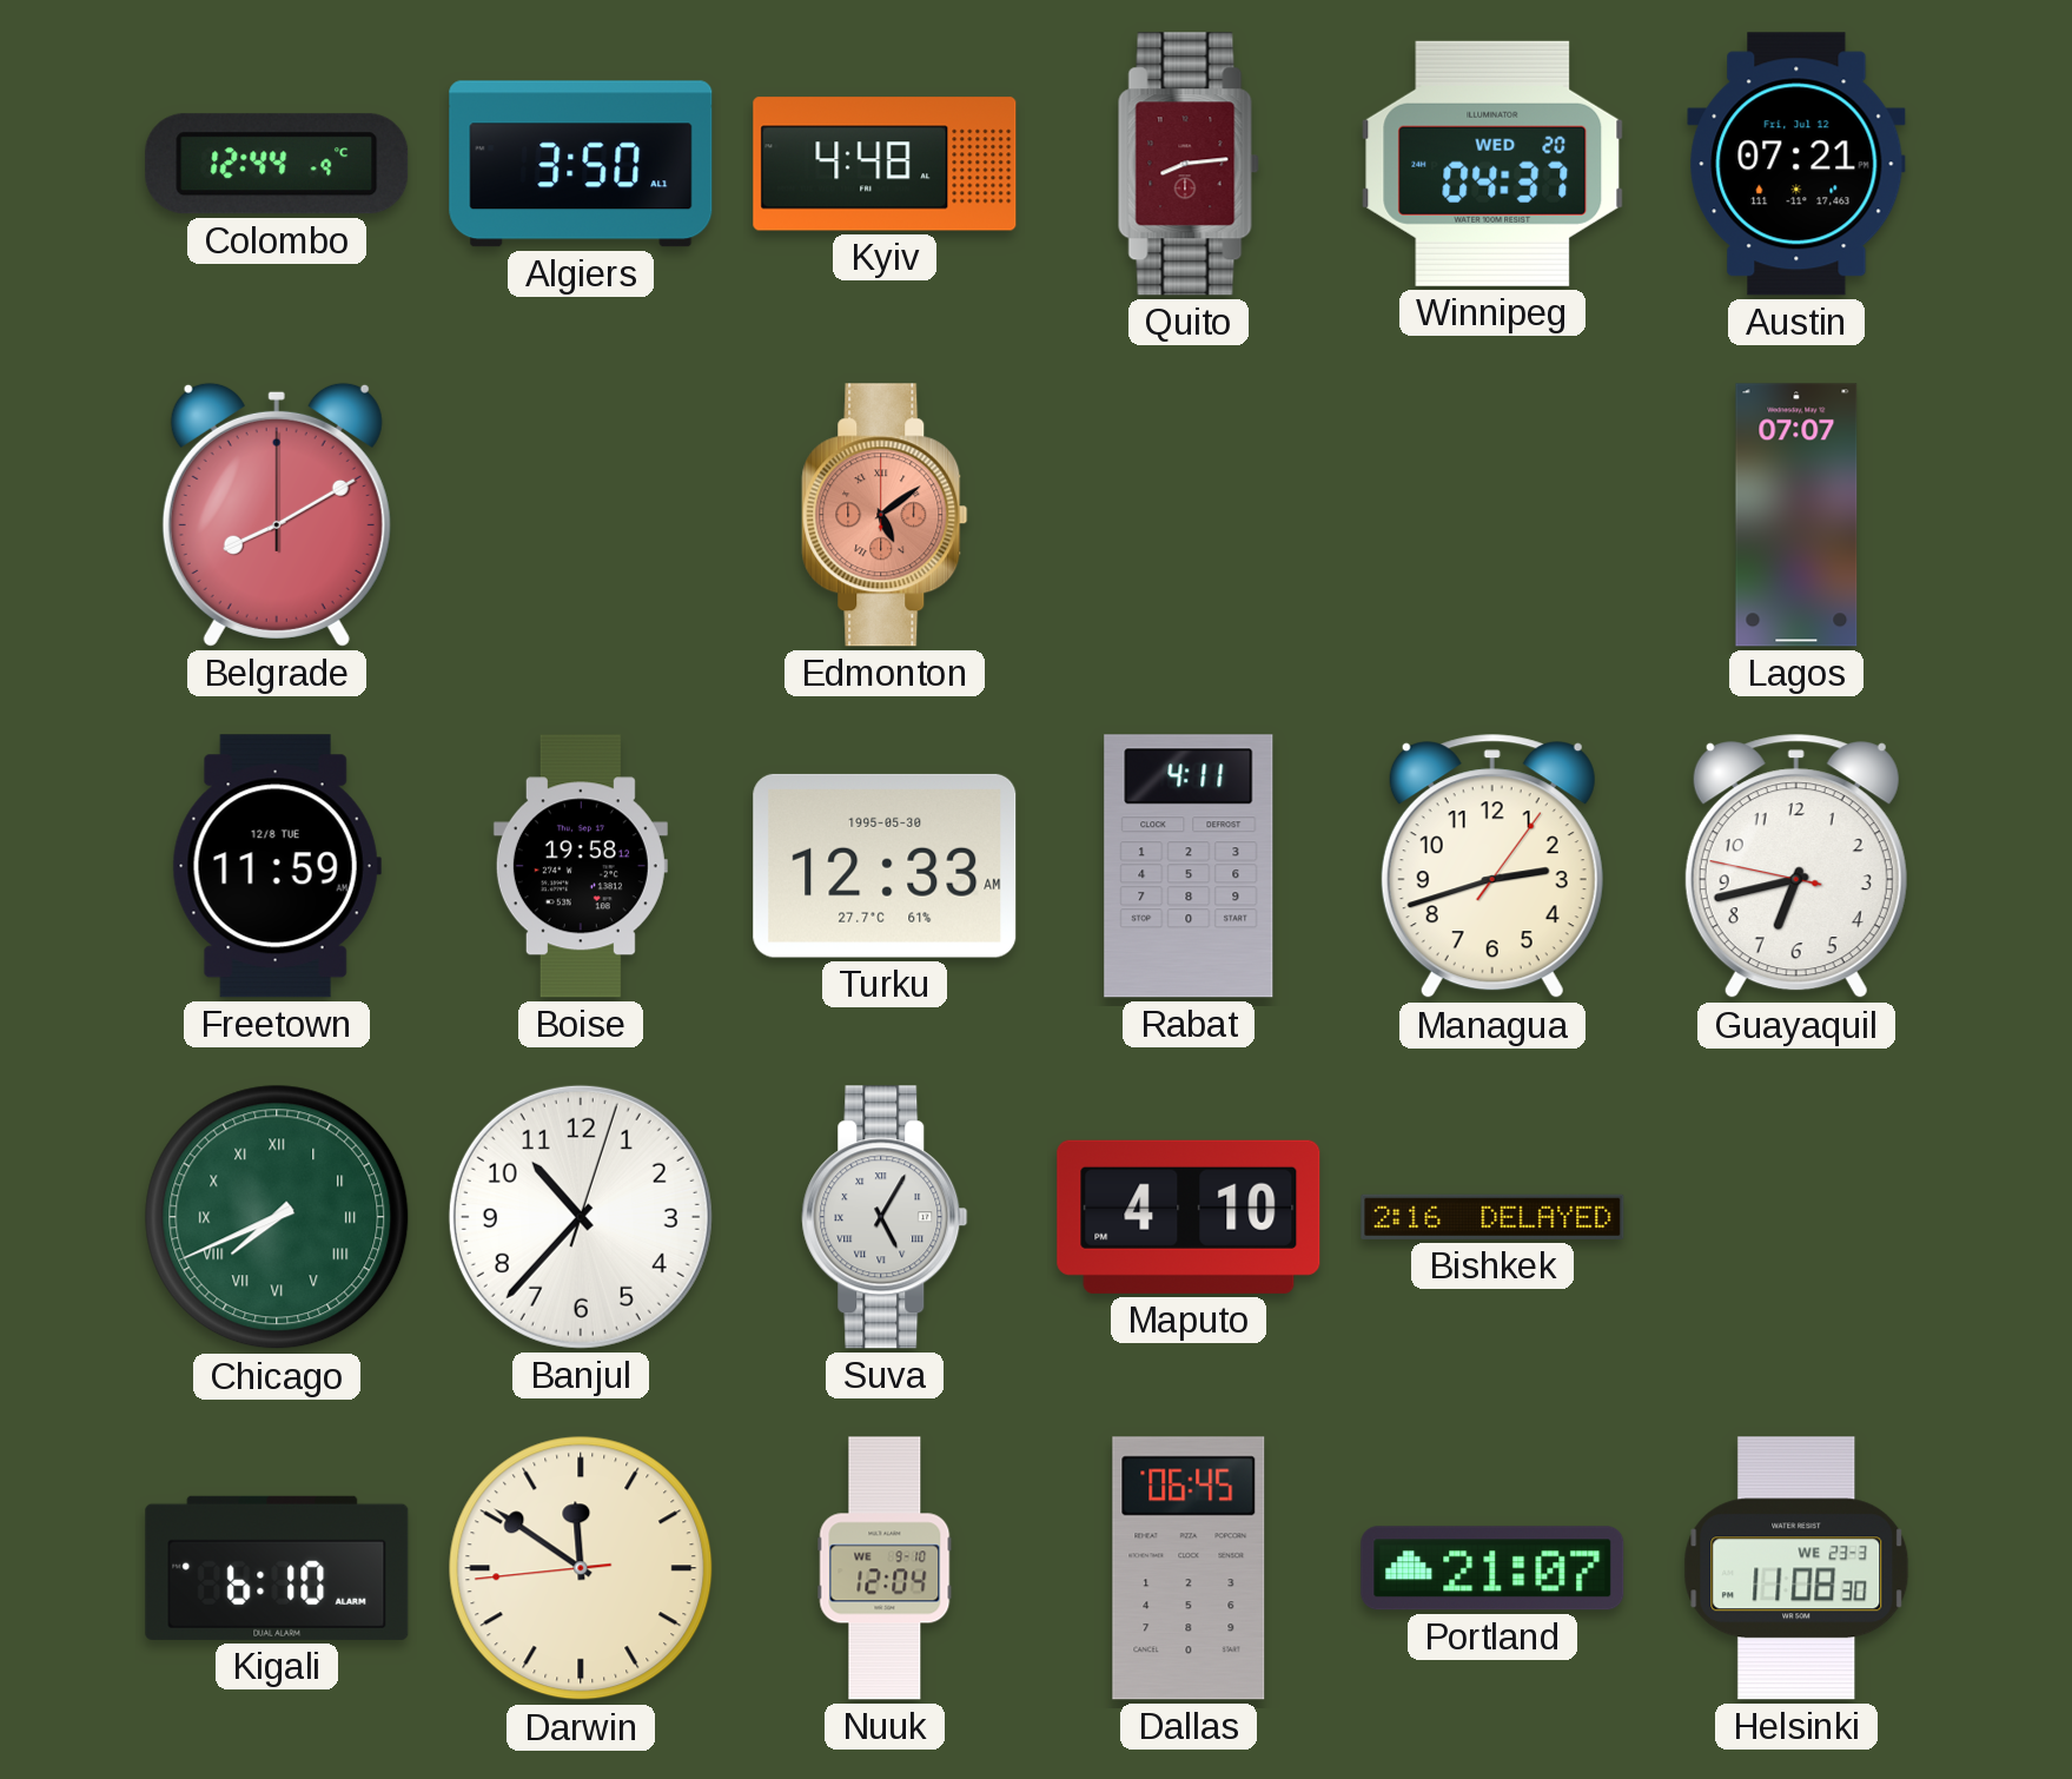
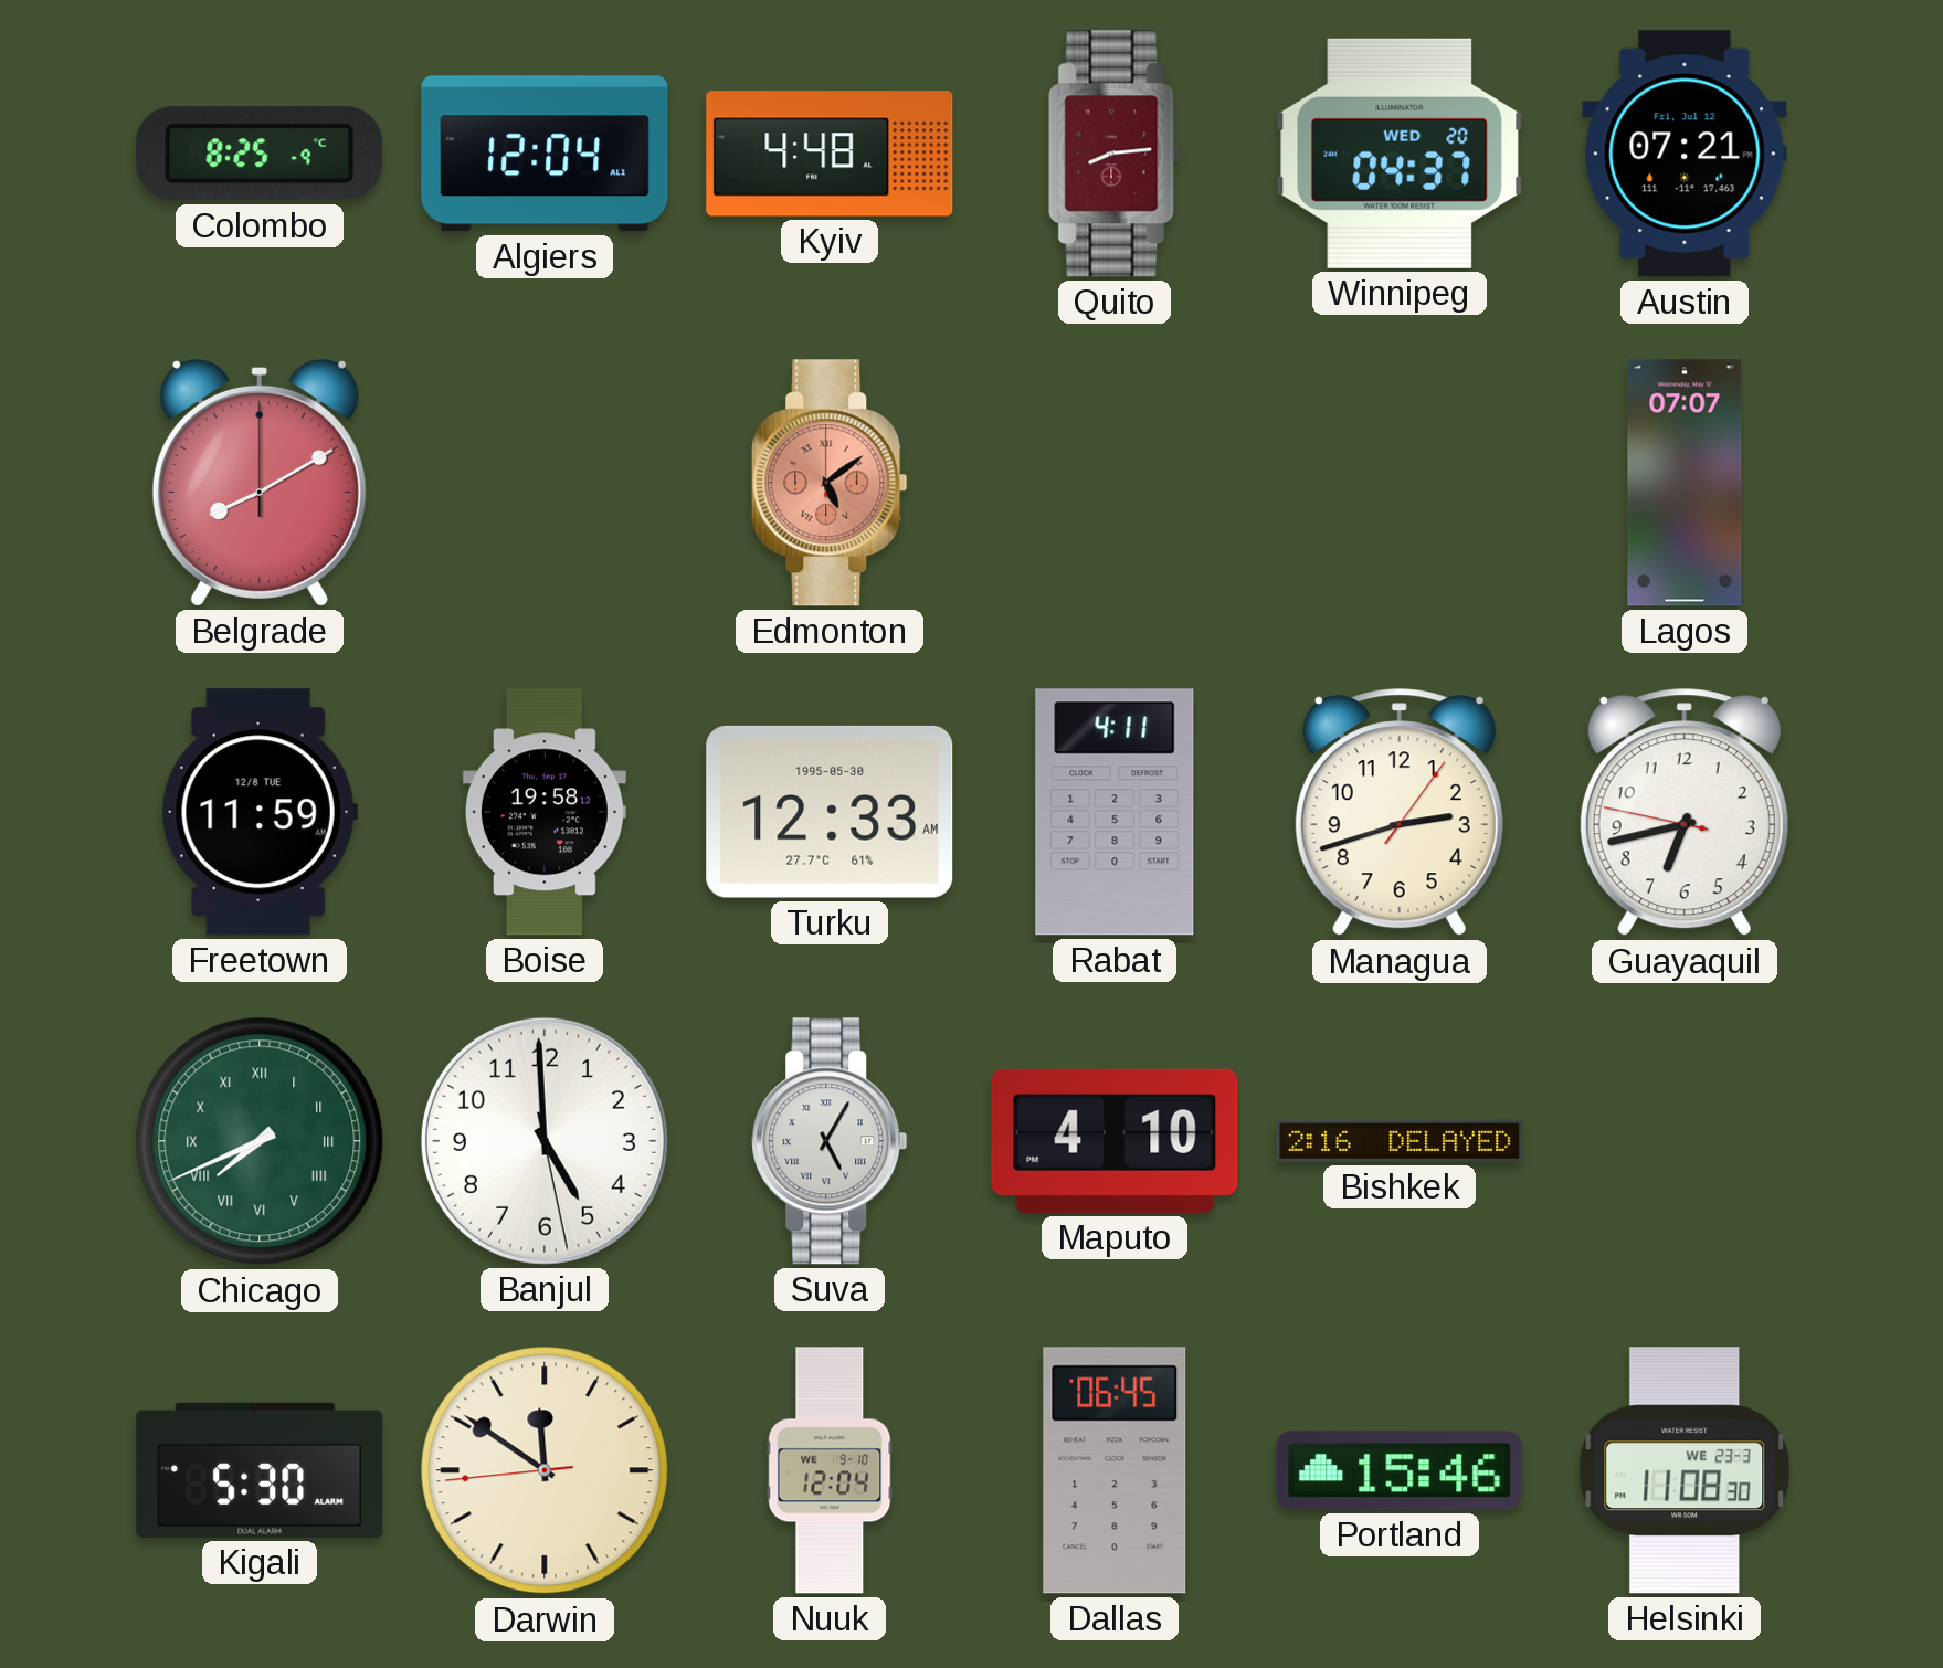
Colombo: 12:44 -> 8:25
Algiers: 3:50 -> 12:04
Banjul: 10:37 -> 4:59
Kigali: 6:10 -> 5:30
Portland: 21:07 -> 15:46
